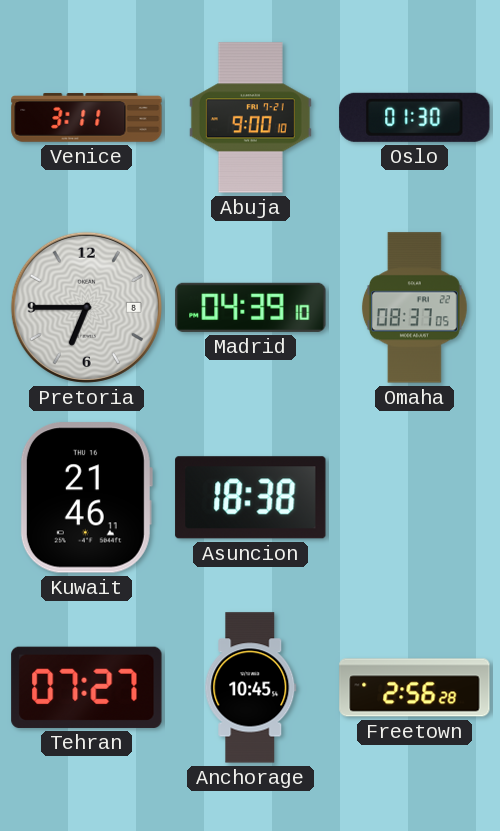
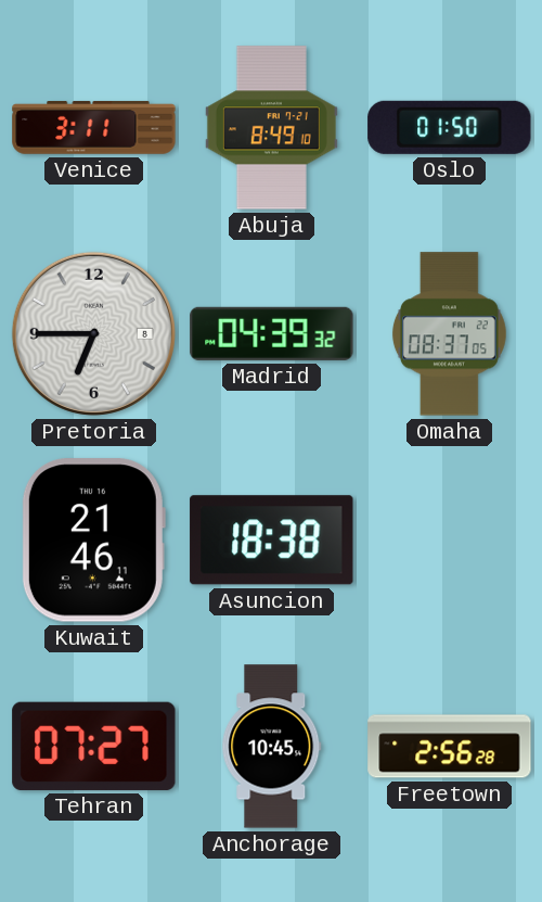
Abuja: 9:00 -> 8:49
Oslo: 01:30 -> 01:50
Madrid: 04:39:10 -> 04:39:32
